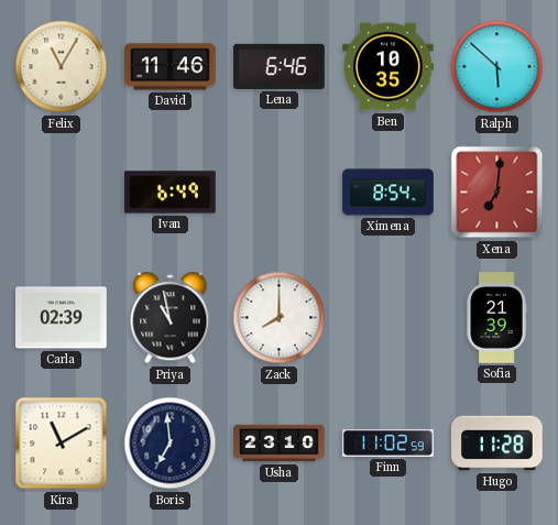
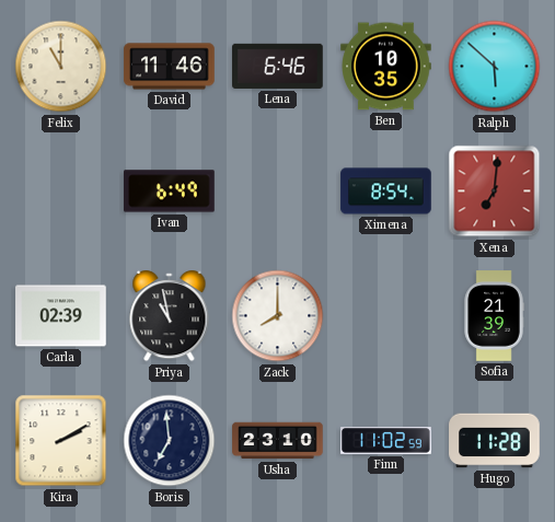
Felix: 11:05 -> 11:00
Kira: 11:10 -> 2:10
